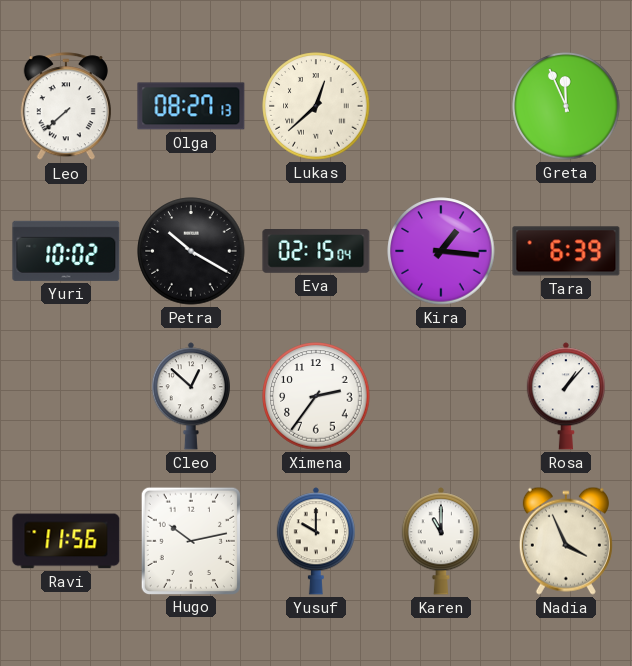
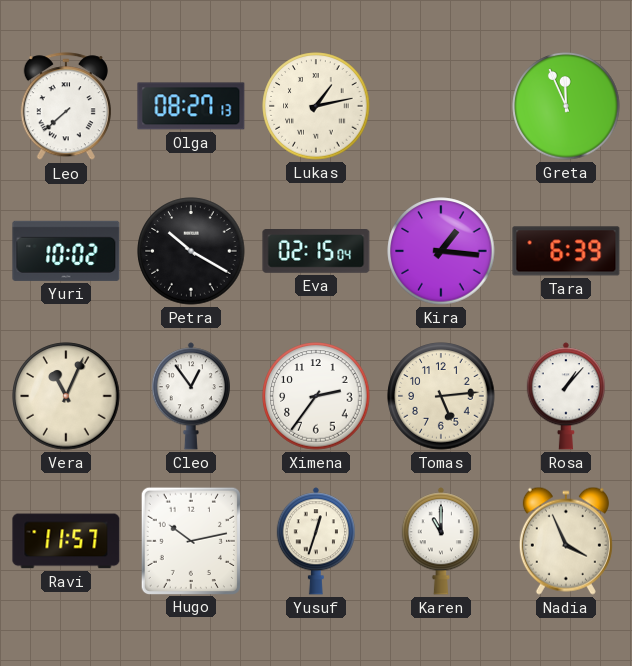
Lukas: 12:38 -> 1:13
Vera: none -> 11:04
Cleo: 12:52 -> 12:54
Tomas: none -> 5:14
Ravi: 11:56 -> 11:57
Yusuf: 10:00 -> 12:33
